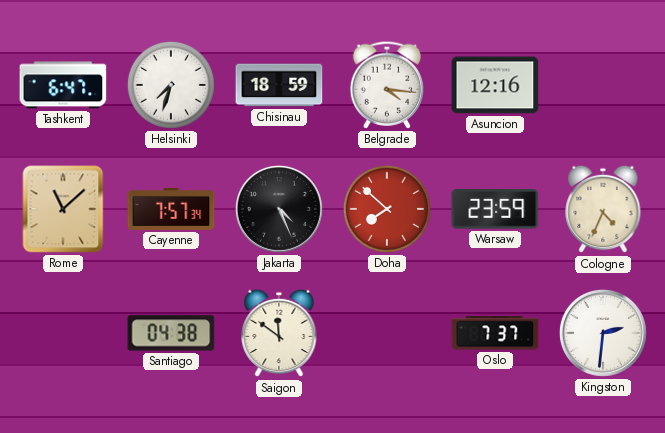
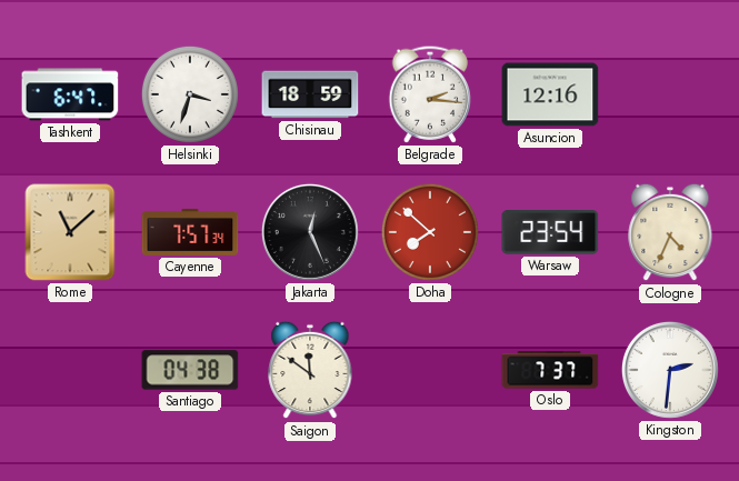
Helsinki: 7:33 -> 3:33
Belgrade: 4:16 -> 2:16
Jakarta: 4:26 -> 12:26
Warsaw: 23:59 -> 23:54
